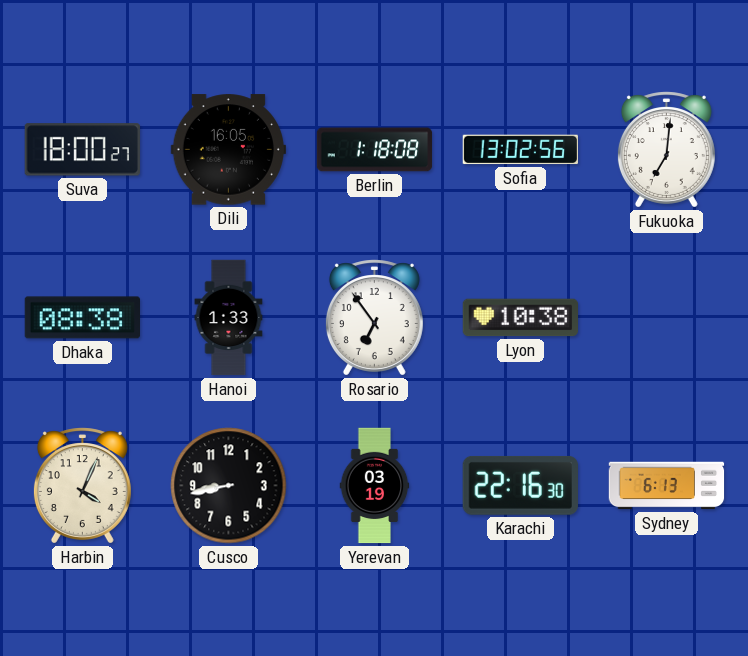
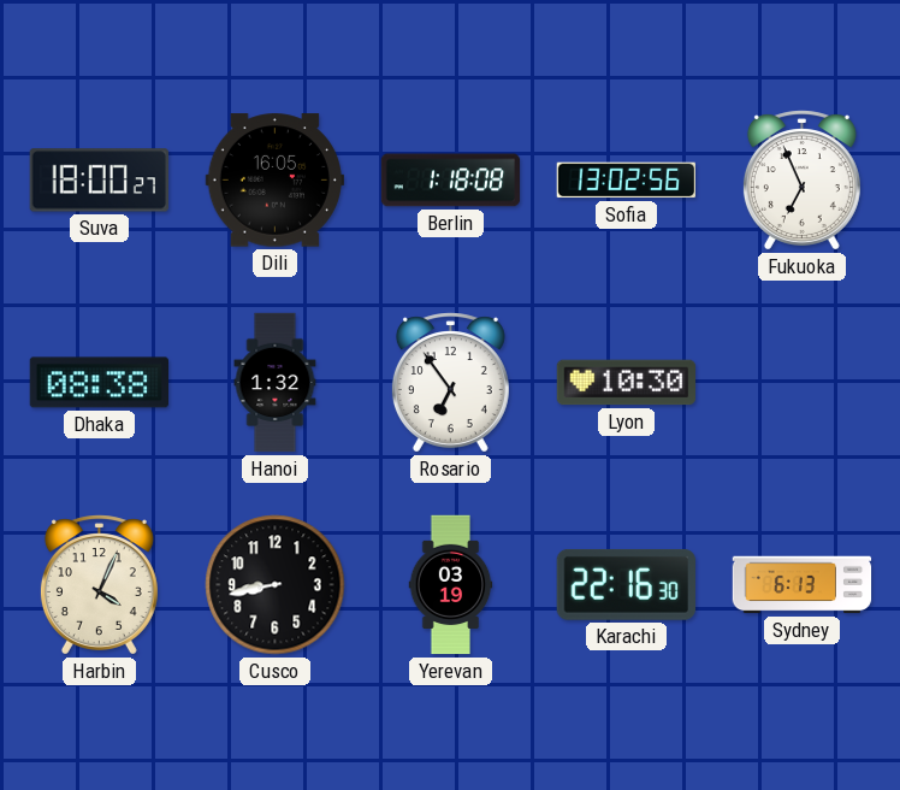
Fukuoka: 7:01 -> 6:56
Hanoi: 1:33 -> 1:32
Lyon: 10:38 -> 10:30
